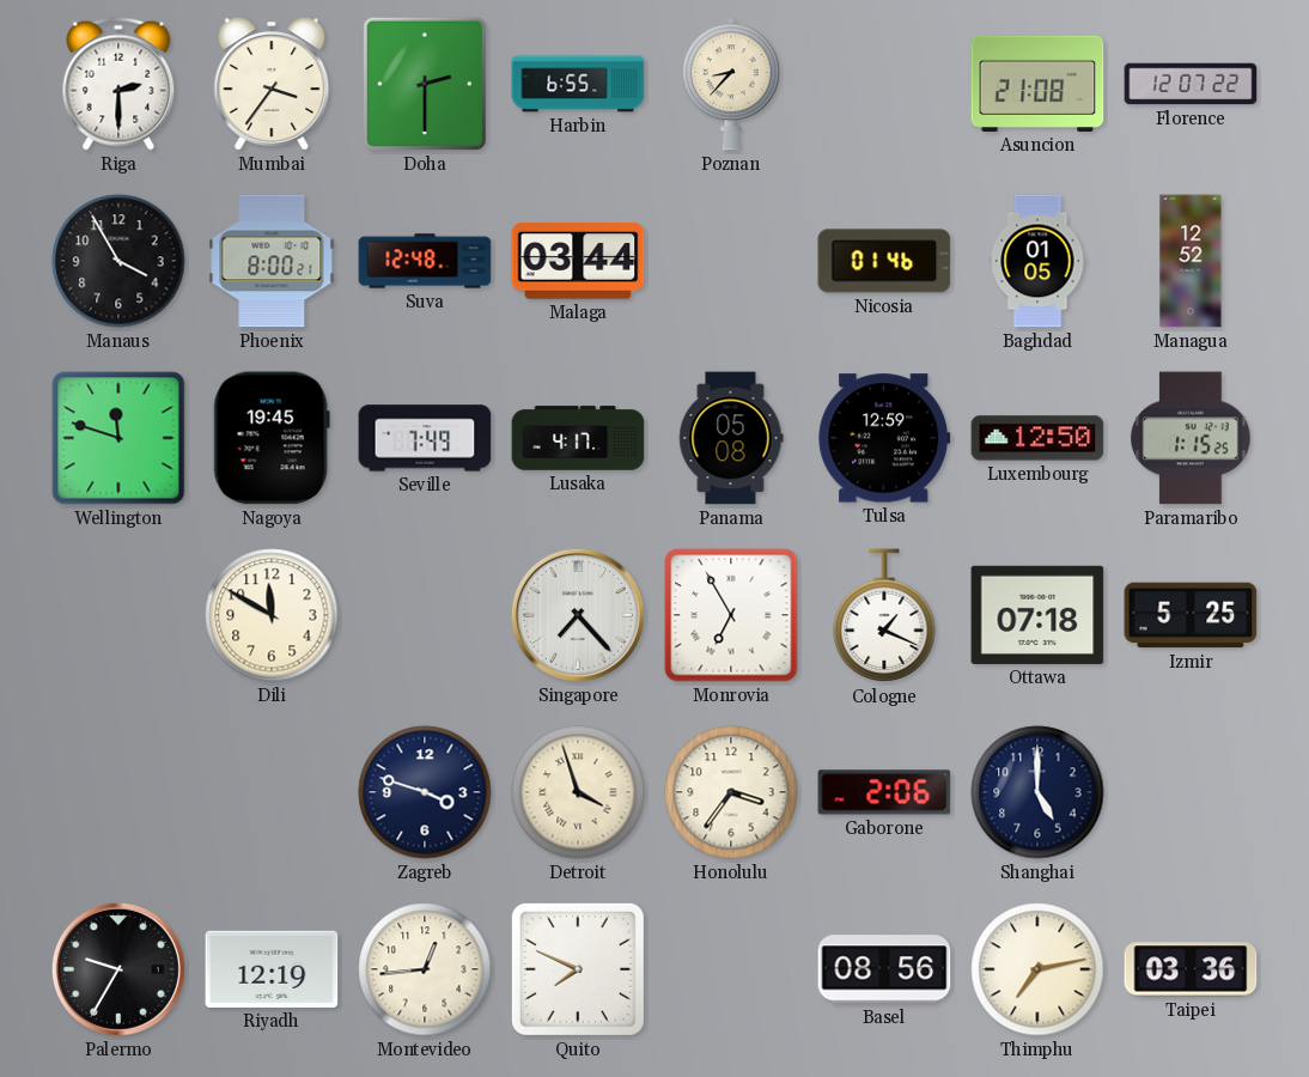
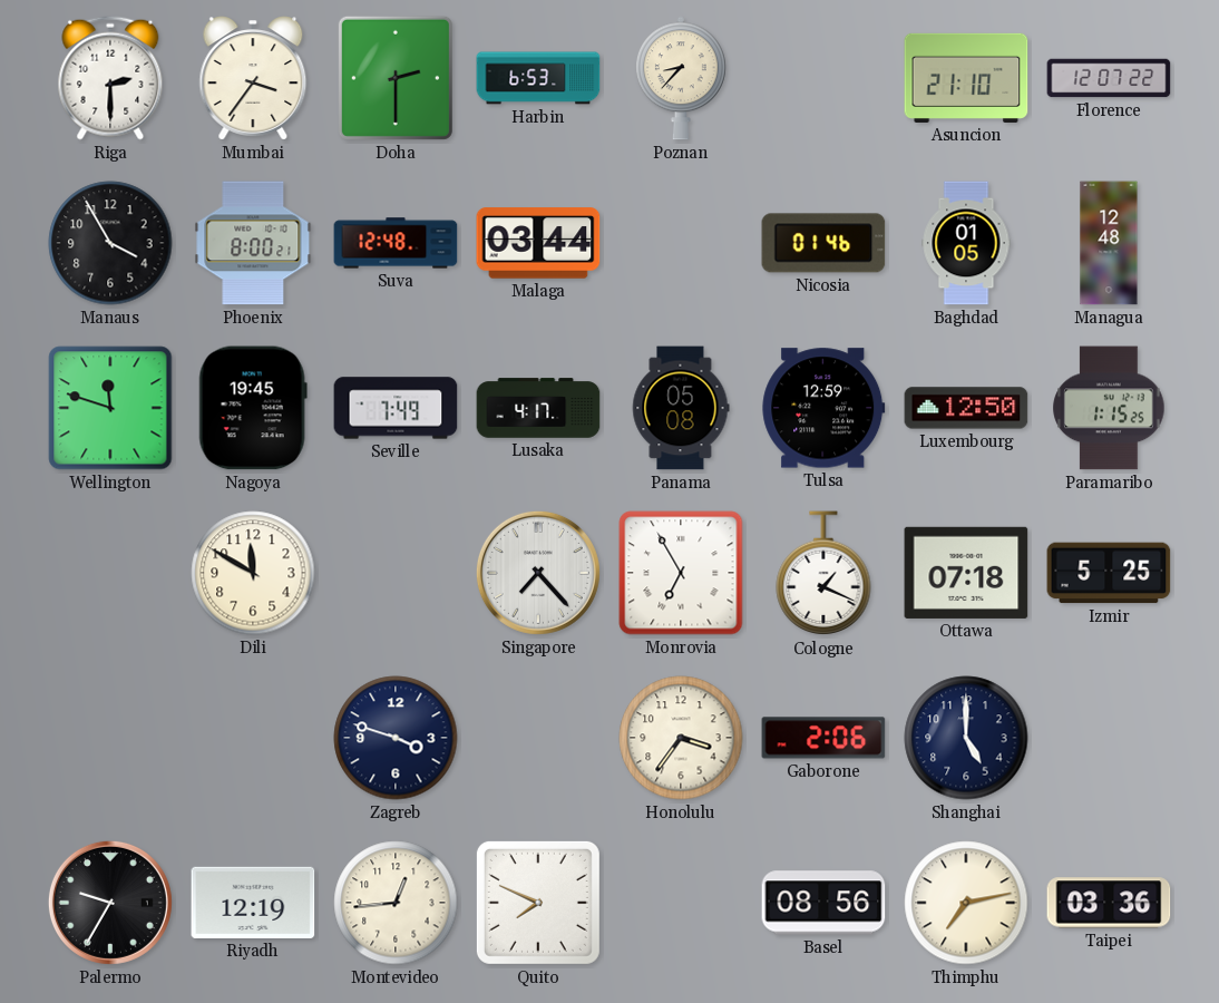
Harbin: 6:55 -> 6:53
Asuncion: 21:08 -> 21:10
Managua: 12:52 -> 12:48
Detroit: 3:57 -> none
